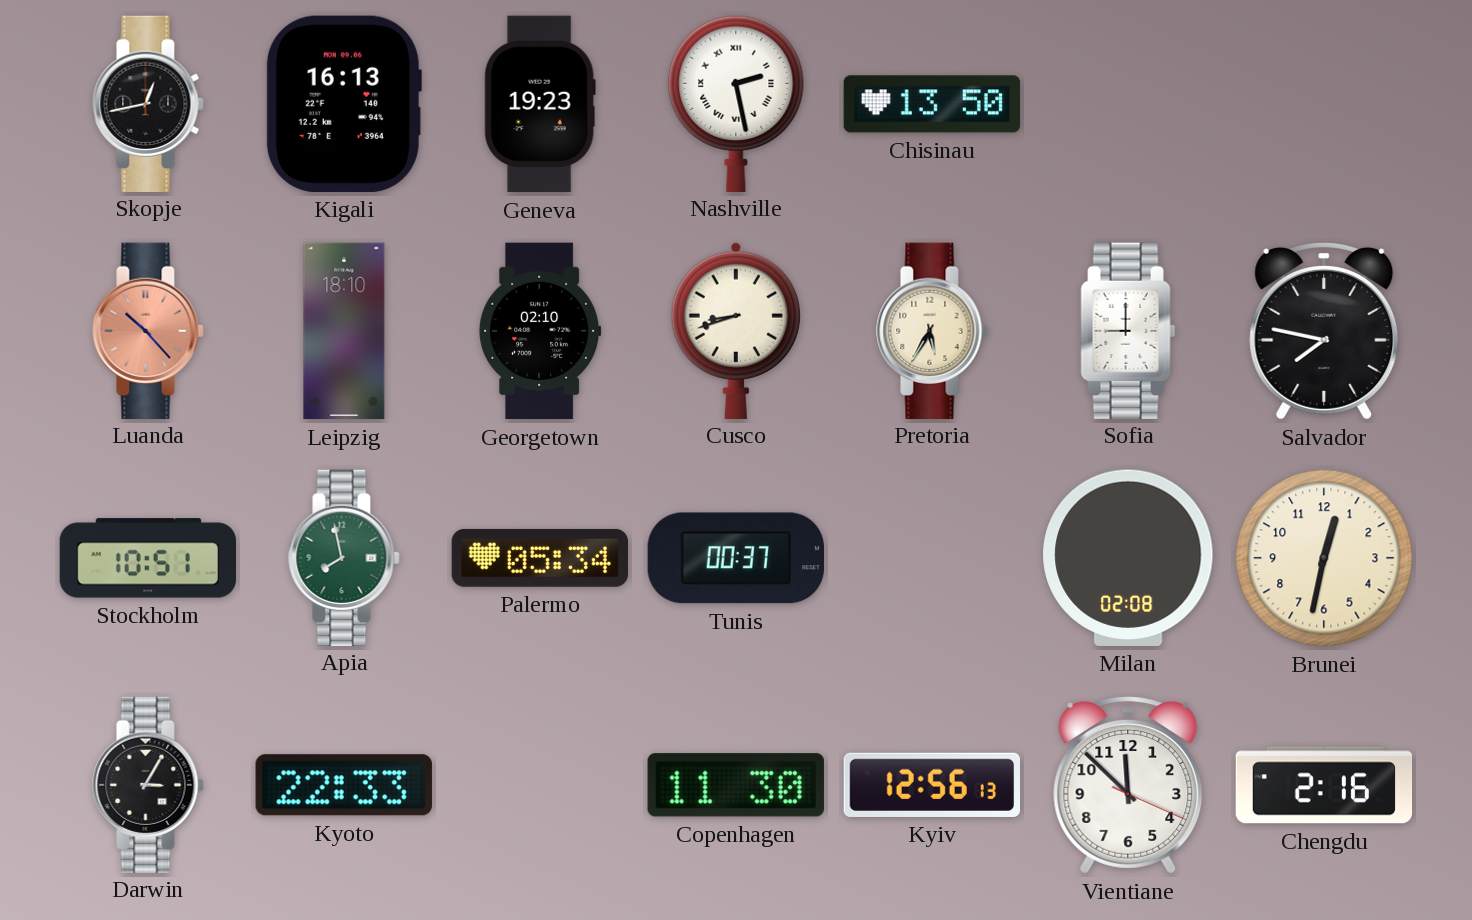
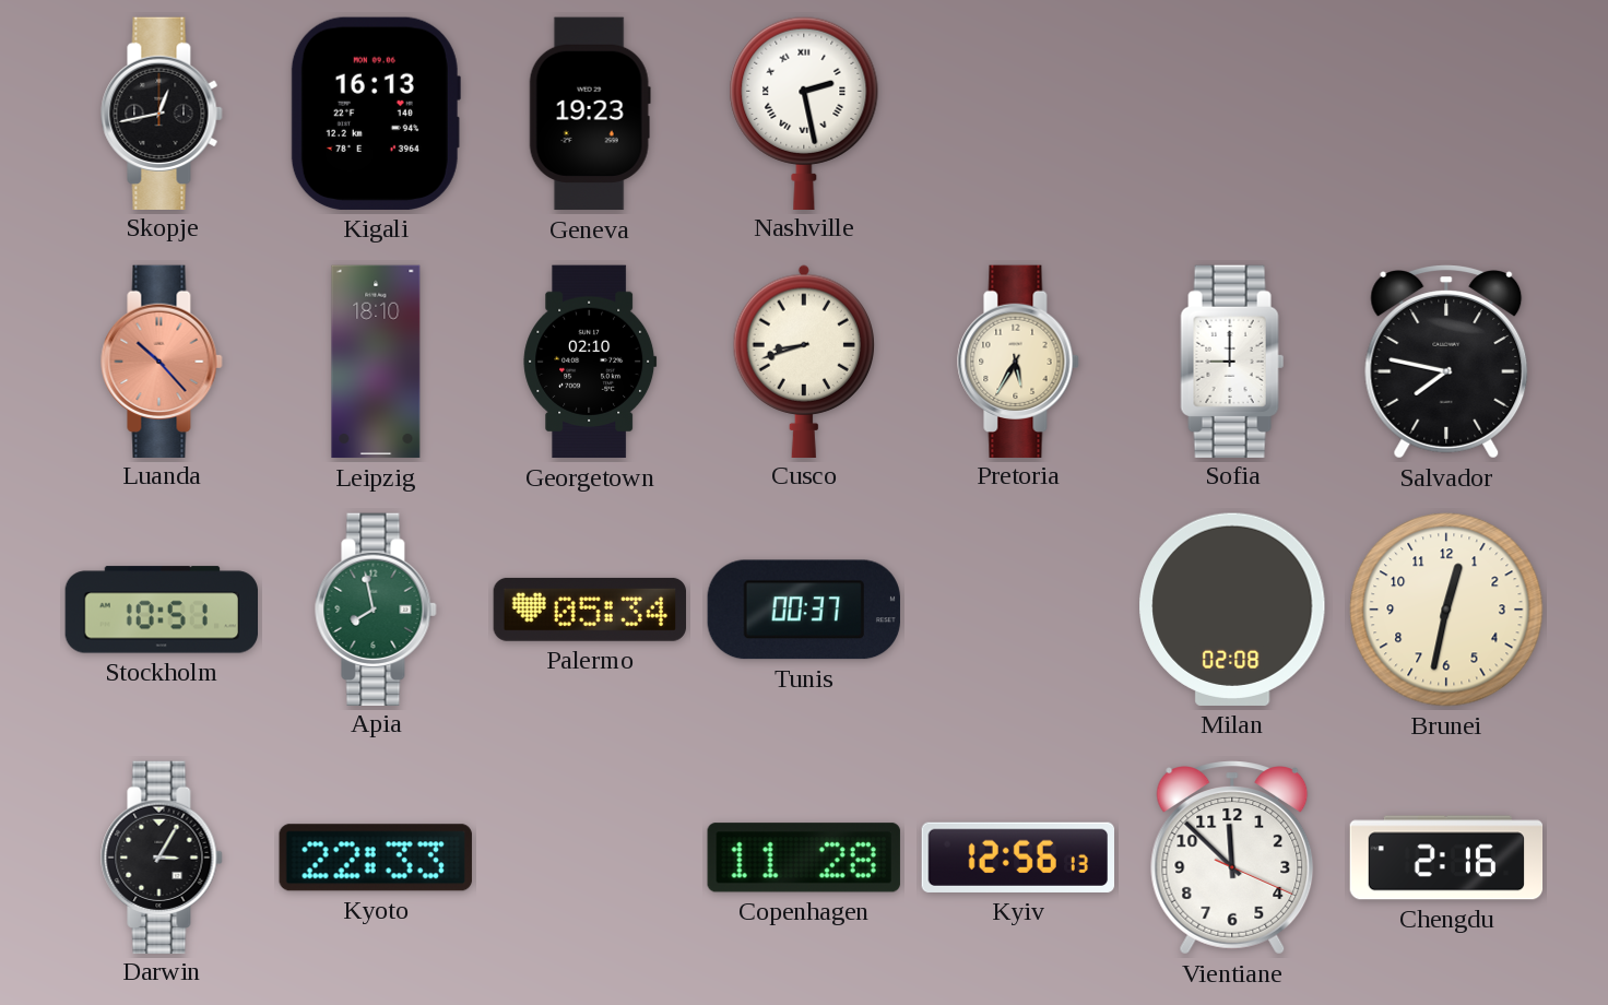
Chisinau: 13:50 -> none
Copenhagen: 11:30 -> 11:28
